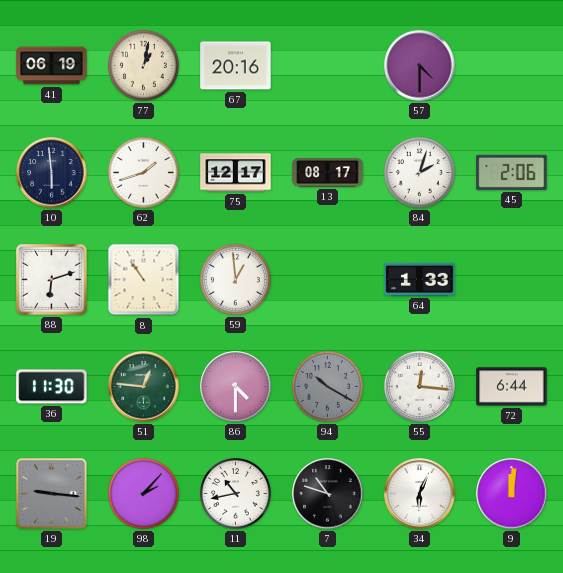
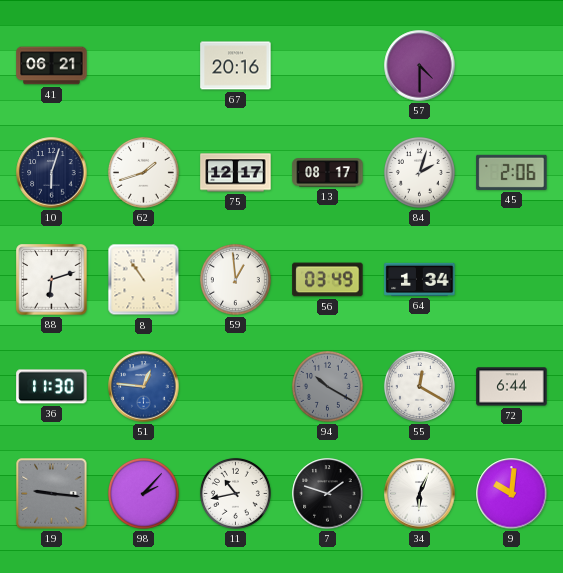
41: 06:19 -> 06:21
77: 1:02 -> none
10: 5:59 -> 6:03
56: none -> 03:49
64: 1:33 -> 1:34
51 dial: green -> blue
86: 4:30 -> none
55: 12:16 -> 12:20
7: 10:48 -> 1:48
9: 12:01 -> 10:01
